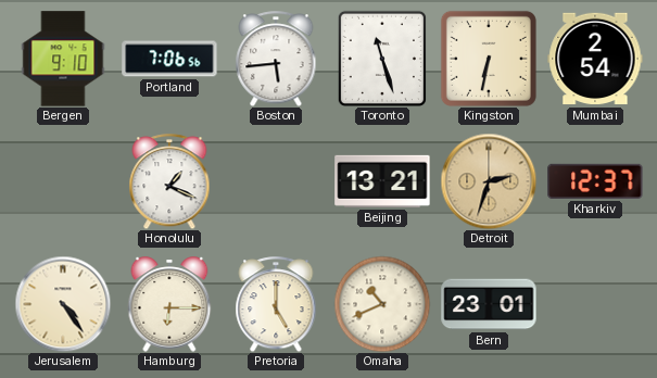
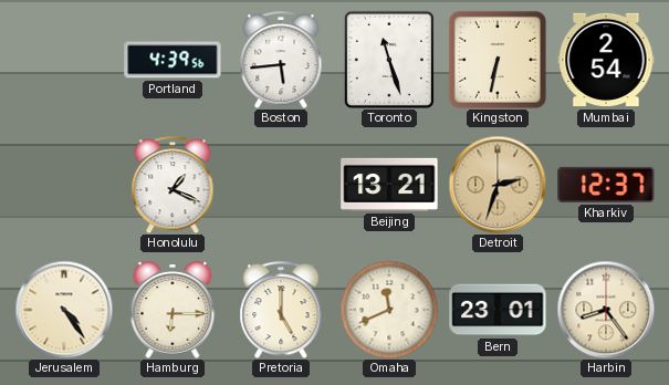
Bergen: 9:10 -> none
Portland: 7:06 -> 4:39
Omaha: 10:41 -> 11:41
Harbin: none -> 8:24
